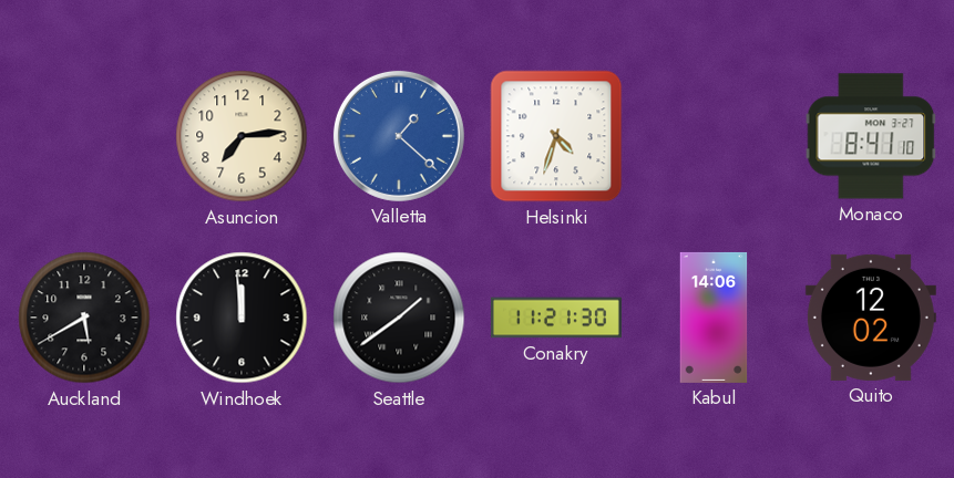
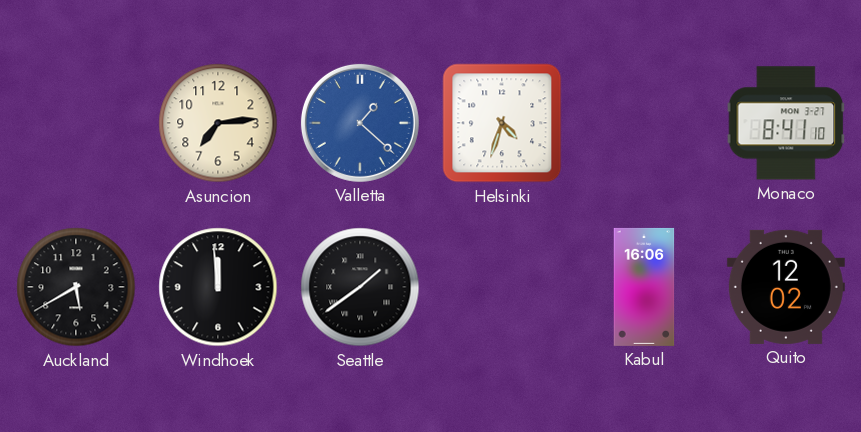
Conakry: 11:21 -> none
Kabul: 14:06 -> 16:06
